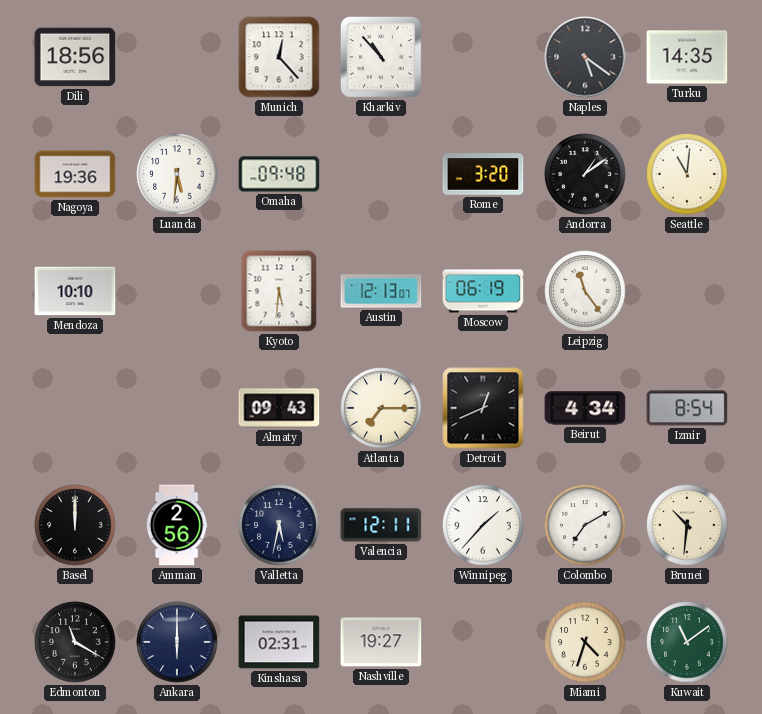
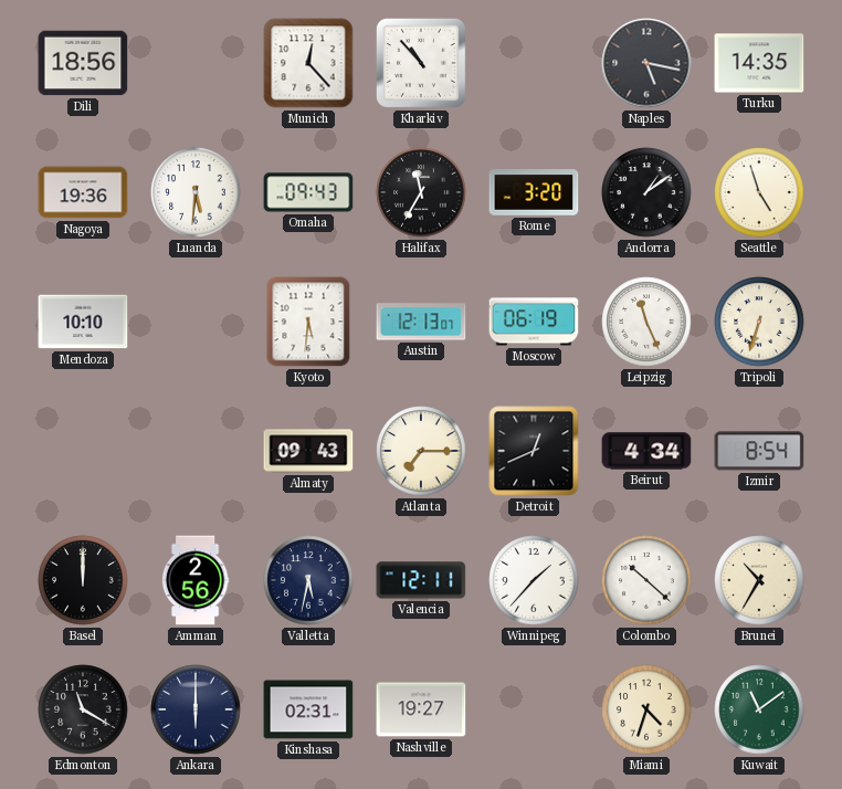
Naples: 5:21 -> 5:17
Omaha: 09:48 -> 09:43
Halifax: none -> 11:35
Seattle: 11:01 -> 4:57
Leipzig: 11:24 -> 11:26
Tripoli: none -> 6:33
Colombo: 7:10 -> 10:22
Brunei: 10:31 -> 10:35
